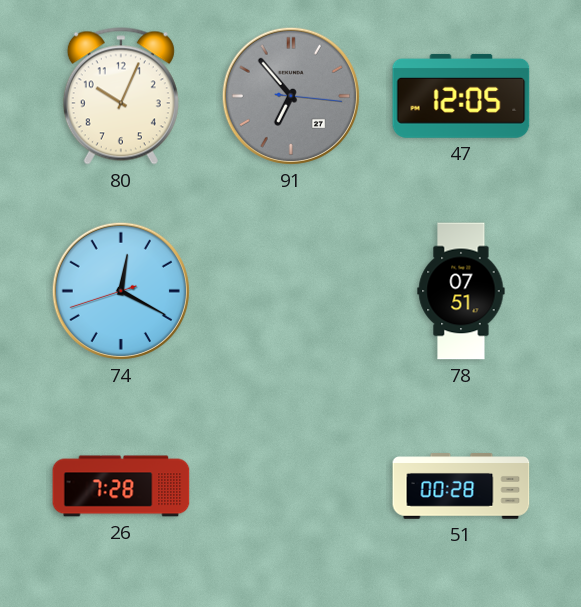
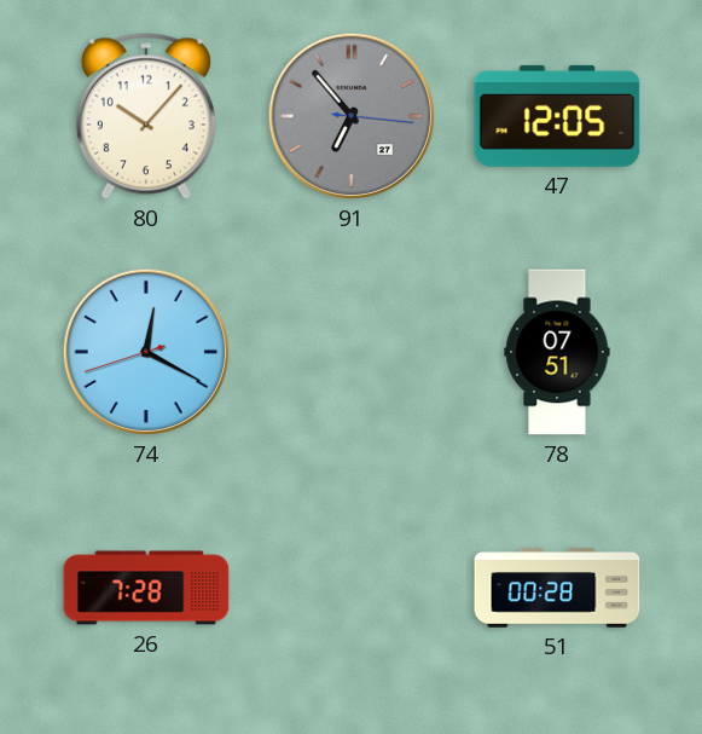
80: 10:04 -> 10:07
